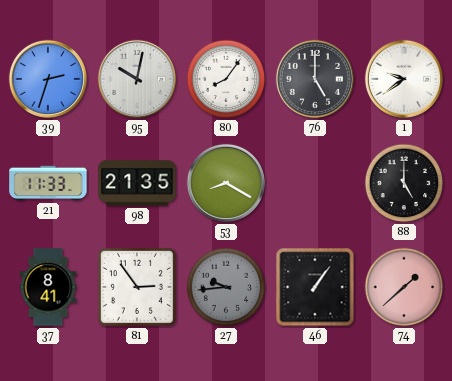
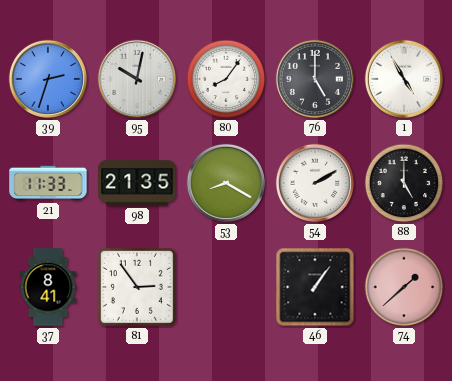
1: 9:39 -> 4:55
54: none -> 2:10
27: 9:44 -> none
